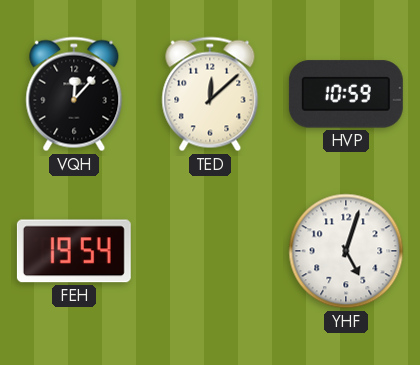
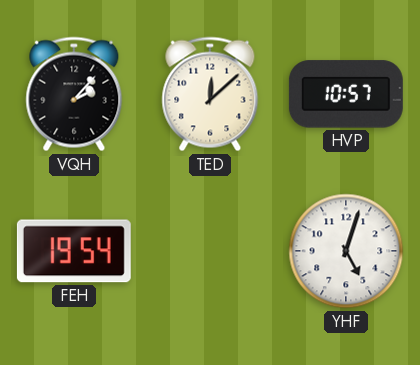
VQH: 12:07 -> 2:07
HVP: 10:59 -> 10:57
